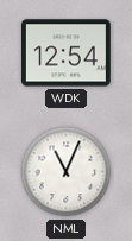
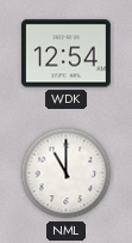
NML: 11:04 -> 11:00
